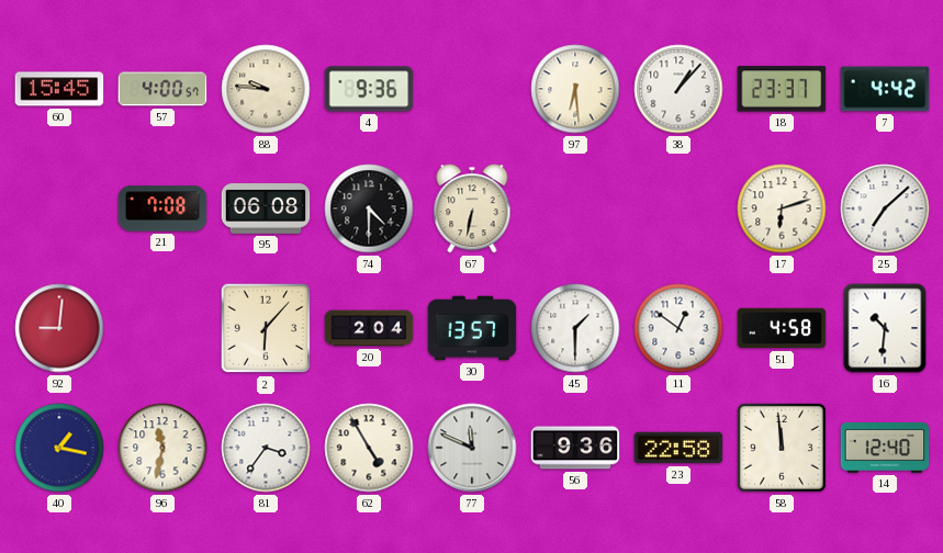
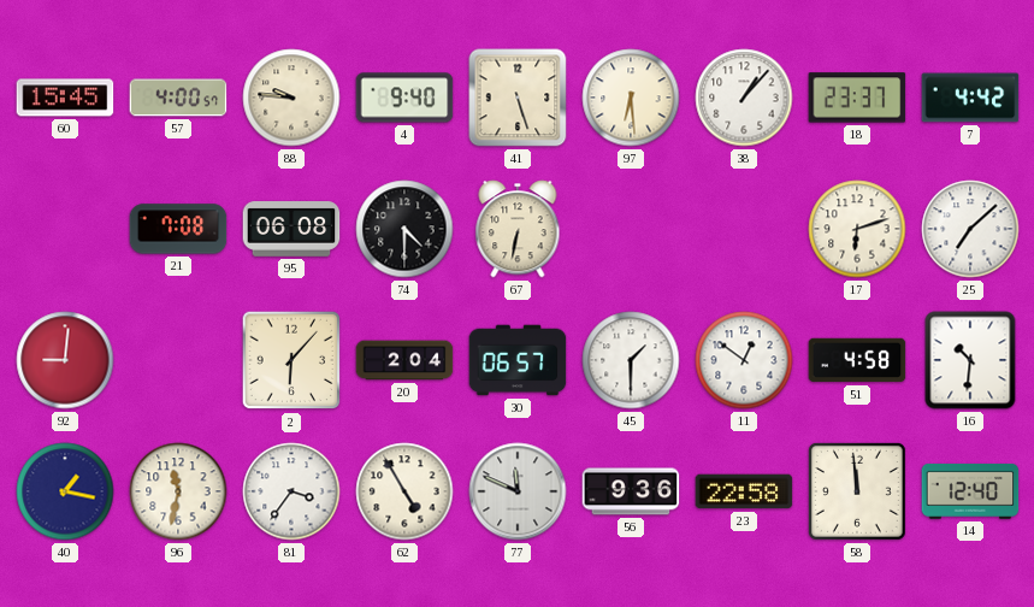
4: 9:36 -> 9:40
41: none -> 5:27
30: 13:57 -> 06:57
